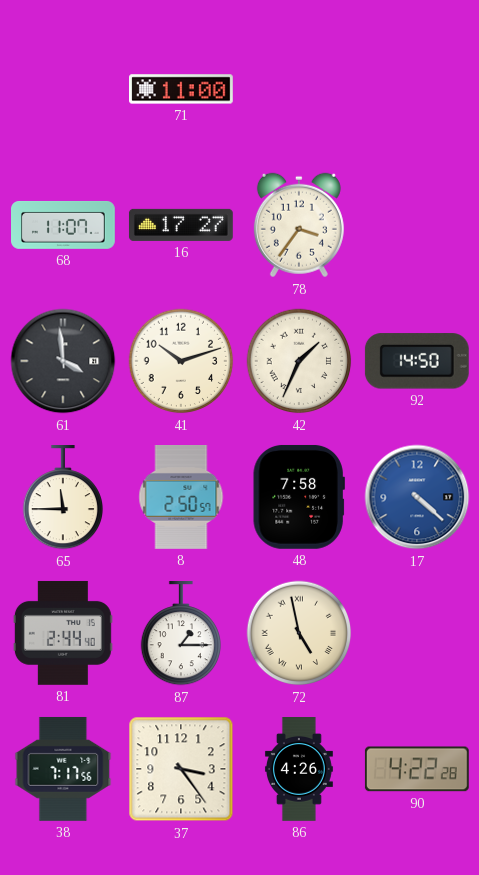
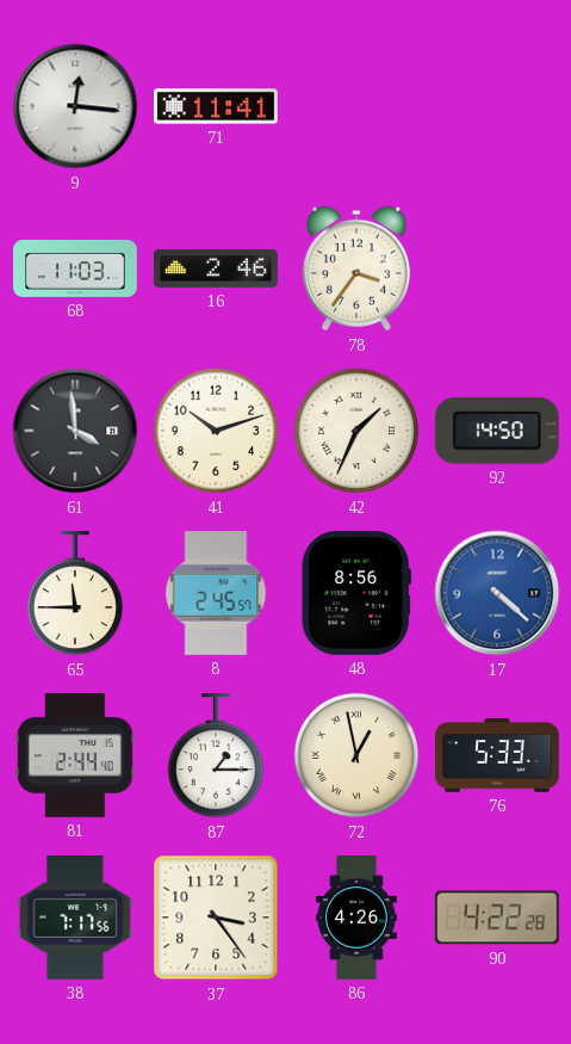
9: none -> 12:16
71: 11:00 -> 11:41
68: 11:07 -> 11:03
16: 17:27 -> 2:46
8: 2:50 -> 2:45
48: 7:58 -> 8:56
72: 4:58 -> 12:58
76: none -> 5:33
